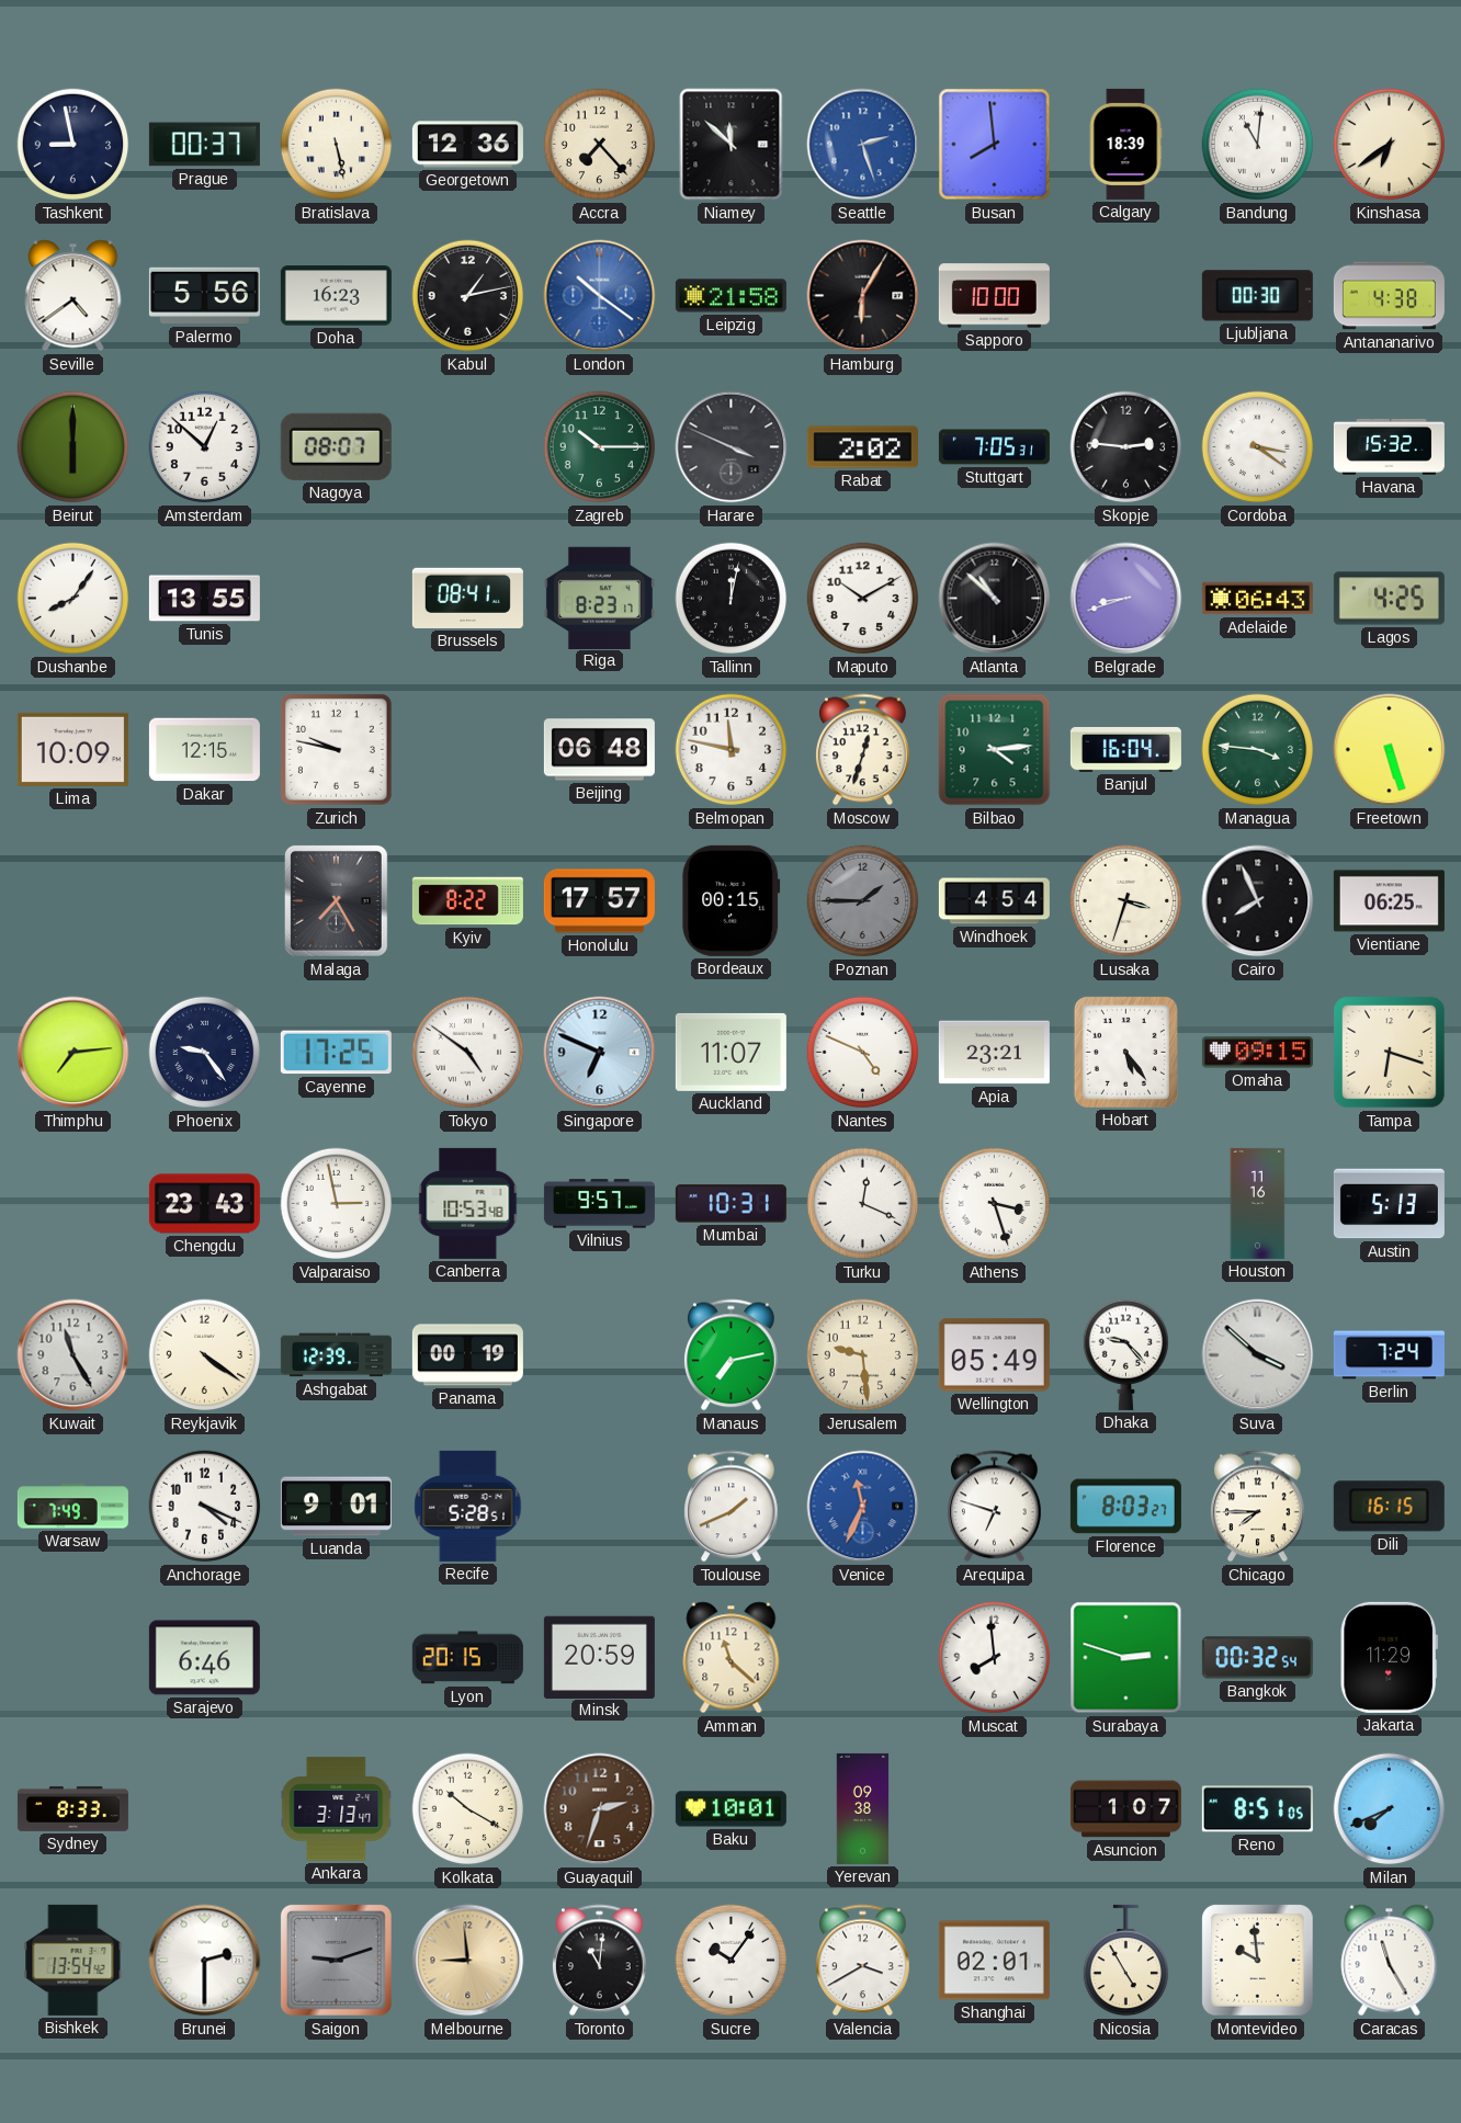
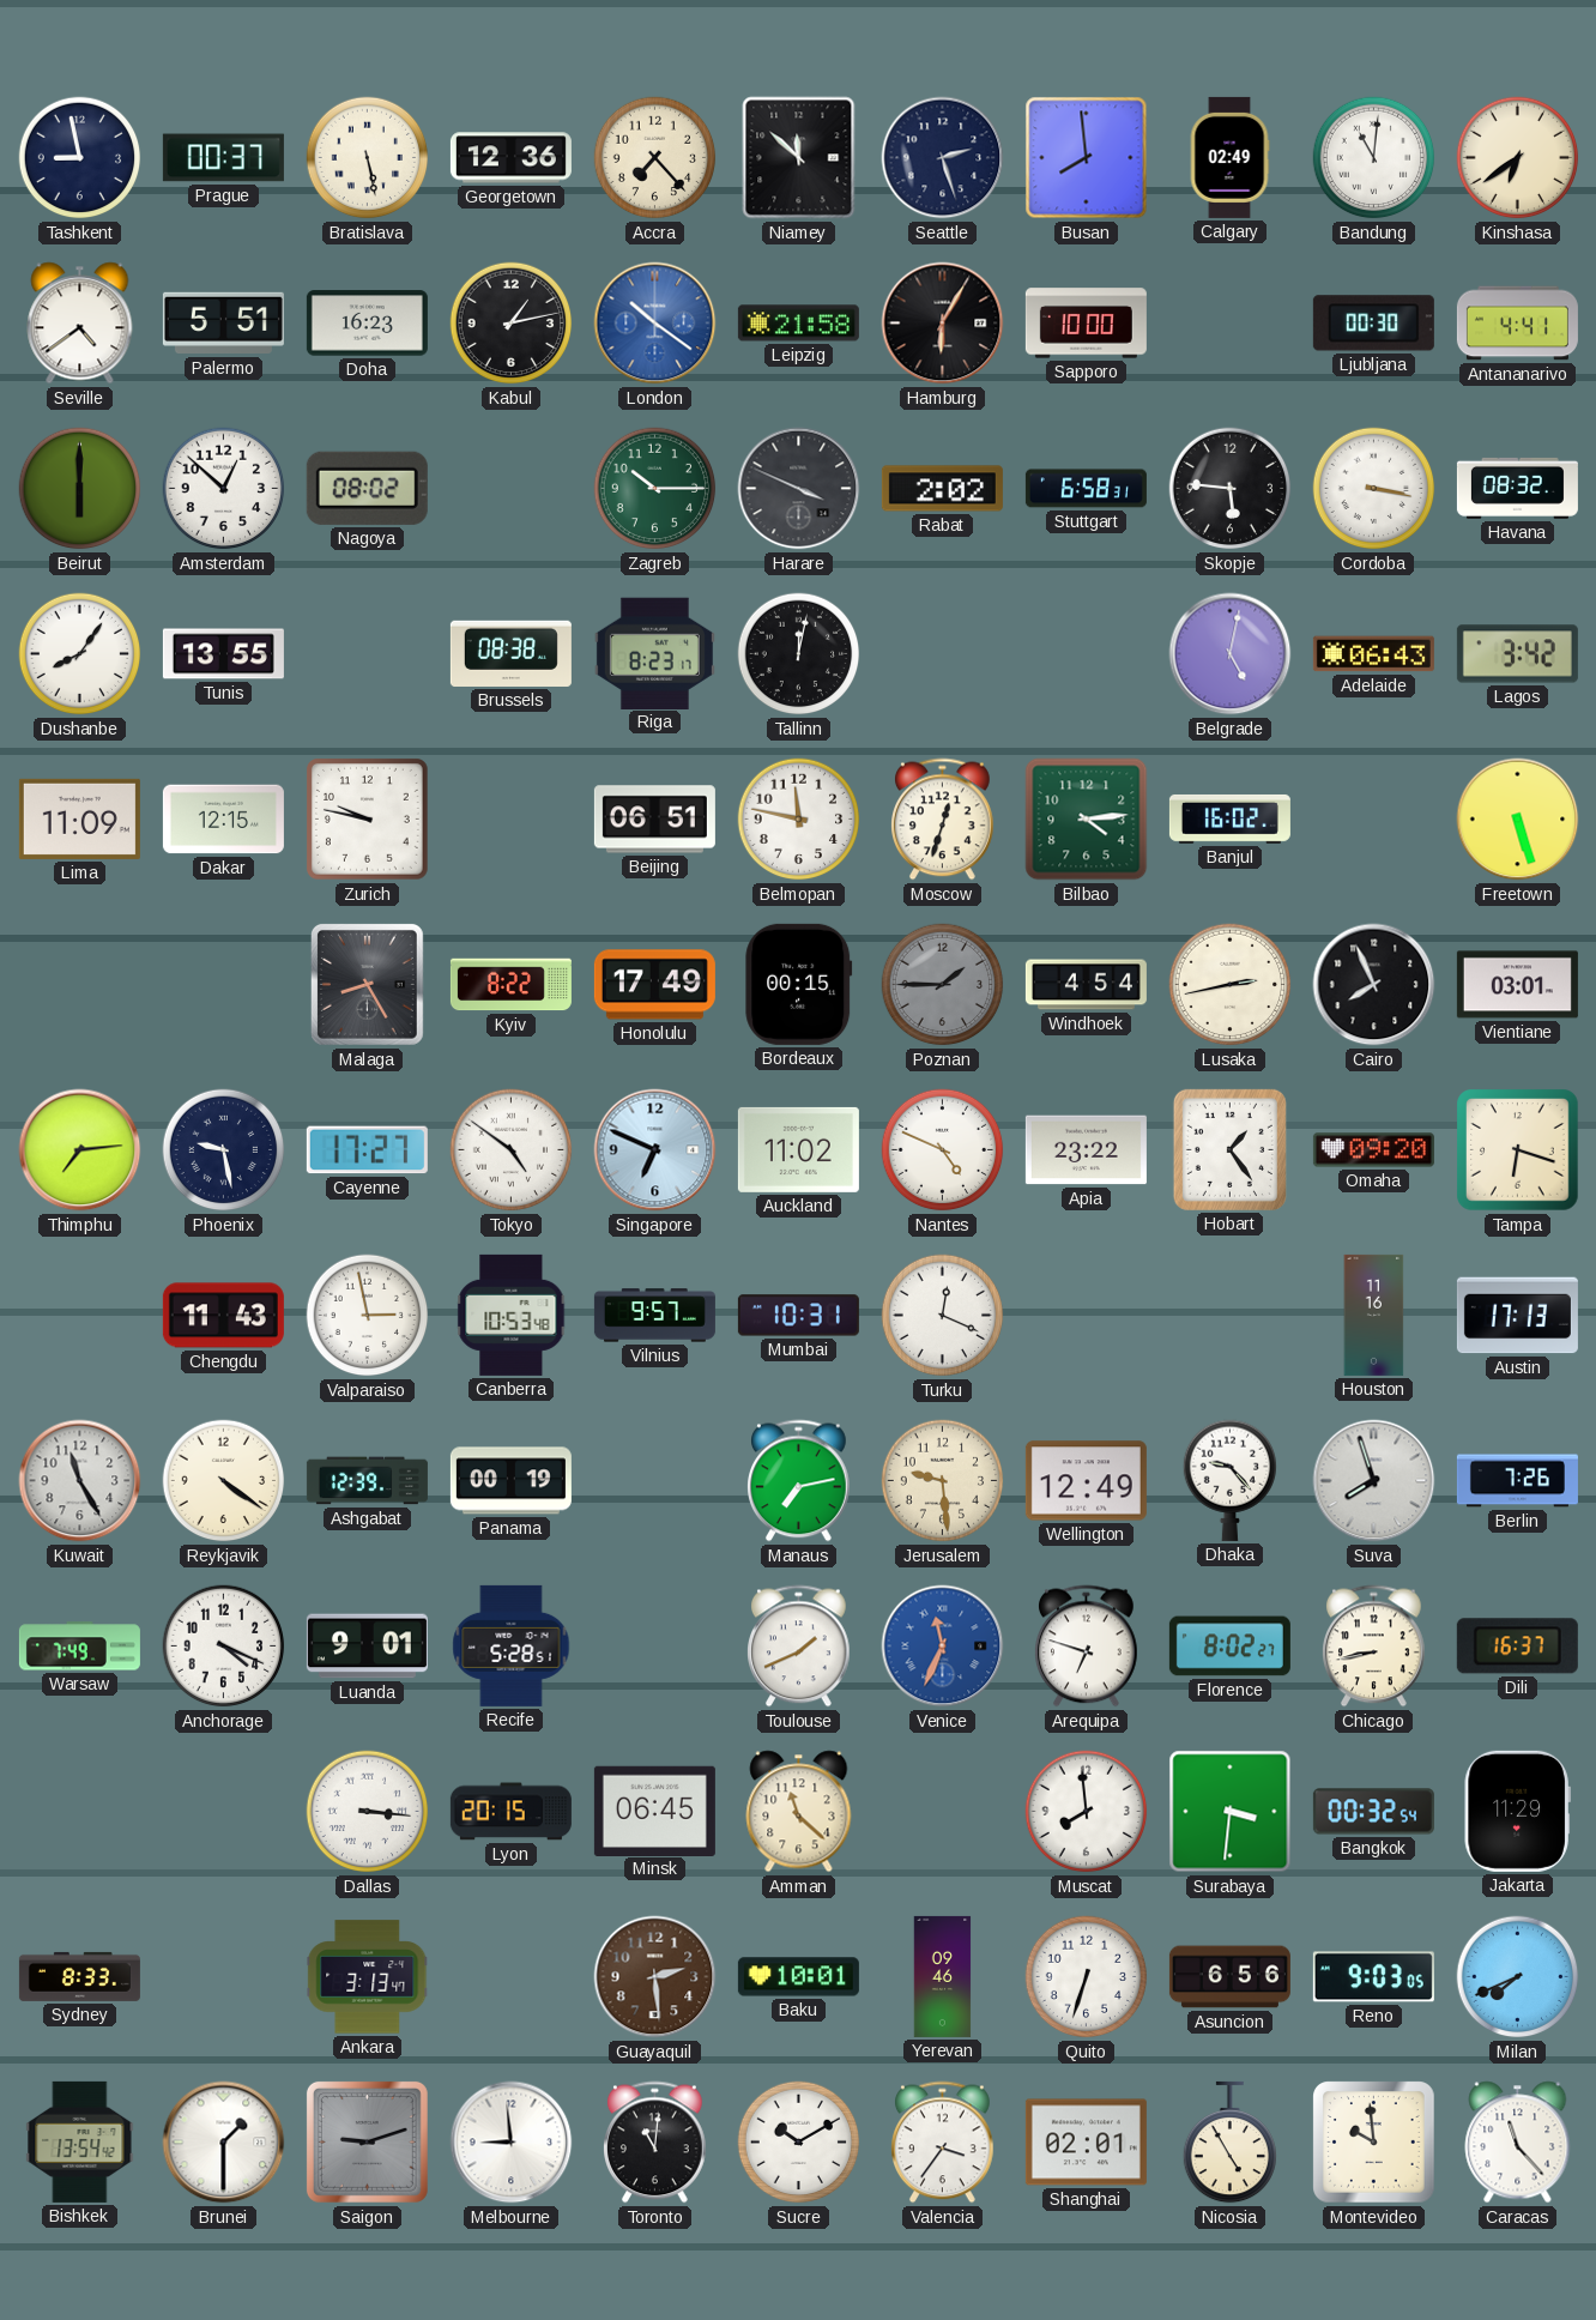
Seattle dial: blue -> navy
Calgary: 18:39 -> 02:49
Palermo: 5:56 -> 5:51
Antananarivo: 4:38 -> 4:41
Nagoya: 08:07 -> 08:02
Stuttgart: 7:05 -> 6:58
Skopje: 2:46 -> 5:46
Cordoba: 3:21 -> 3:17
Havana: 15:32 -> 08:32
Brussels: 08:41 -> 08:38
Maputo: 10:10 -> none
Atlanta: 10:52 -> none
Belgrade: 8:42 -> 5:02
Lagos: 4:25 -> 3:42
Lima: 10:09 -> 11:09
Beijing: 06:48 -> 06:51
Banjul: 16:04 -> 16:02
Managua: 3:46 -> none
Malaga: 7:25 -> 8:25
Honolulu: 17:57 -> 17:49
Lusaka: 3:33 -> 2:43
Vientiane: 06:25 -> 03:01
Phoenix: 9:24 -> 9:28
Cayenne: 17:25 -> 17:27
Auckland: 11:07 -> 11:02
Apia: 23:21 -> 23:22
Hobart: 5:24 -> 1:24
Omaha: 09:15 -> 09:20
Chengdu: 23:43 -> 11:43
Athens: 3:27 -> none
Austin: 5:13 -> 17:13
Wellington: 05:49 -> 12:49
Suva: 3:52 -> 7:57
Berlin: 7:24 -> 7:26
Florence: 8:03 -> 8:02
Chicago: 7:45 -> 8:43
Dili: 16:15 -> 16:37
Sarajevo: 6:46 -> none
Dallas: none -> 3:16
Minsk: 20:59 -> 06:45
Surabaya: 2:48 -> 3:31
Kolkata: 10:20 -> none
Guayaquil: 2:33 -> 2:29
Yerevan: 09:38 -> 09:46
Quito: none -> 6:33
Asuncion: 1:07 -> 6:56
Reno: 8:51 -> 9:03
Brunei: 2:30 -> 1:30
Melbourne dial: champagne -> white
Sucre: 10:06 -> 10:10
Valencia: 3:40 -> 3:36
Caracas: 11:25 -> 11:23
